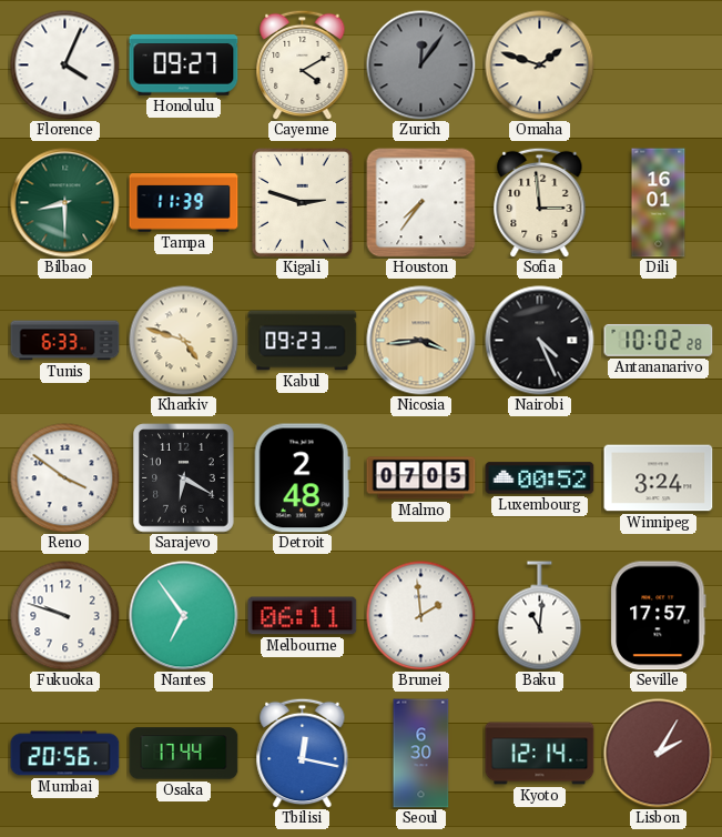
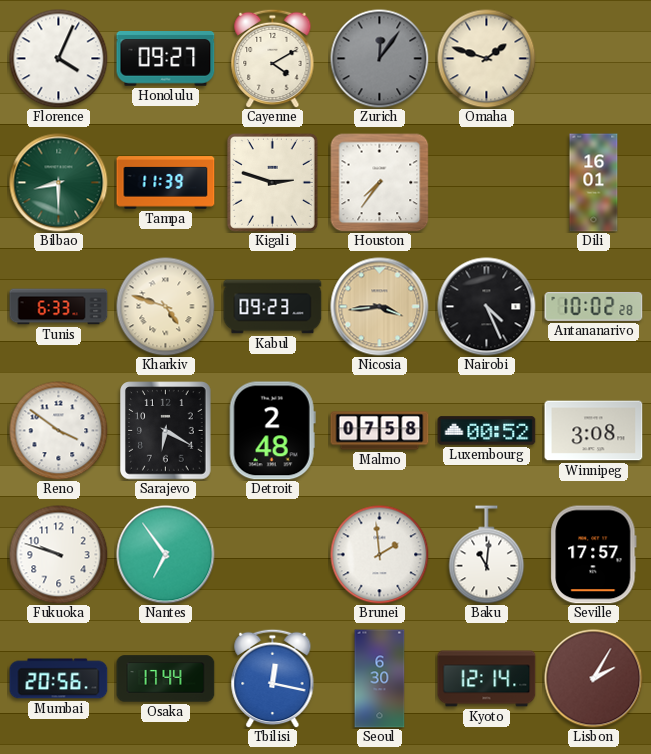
Sofia: 2:59 -> none
Malmo: 07:05 -> 07:58
Winnipeg: 3:24 -> 3:08
Melbourne: 06:11 -> none
